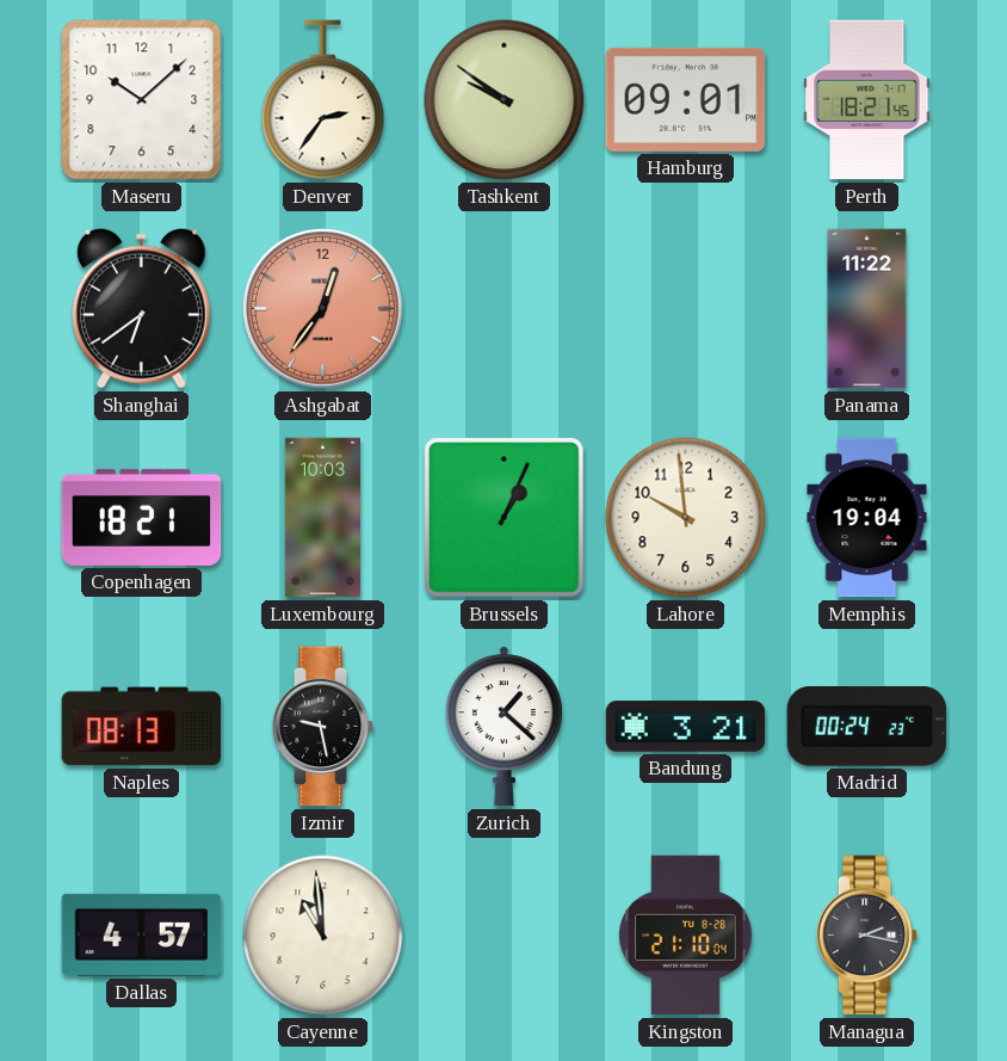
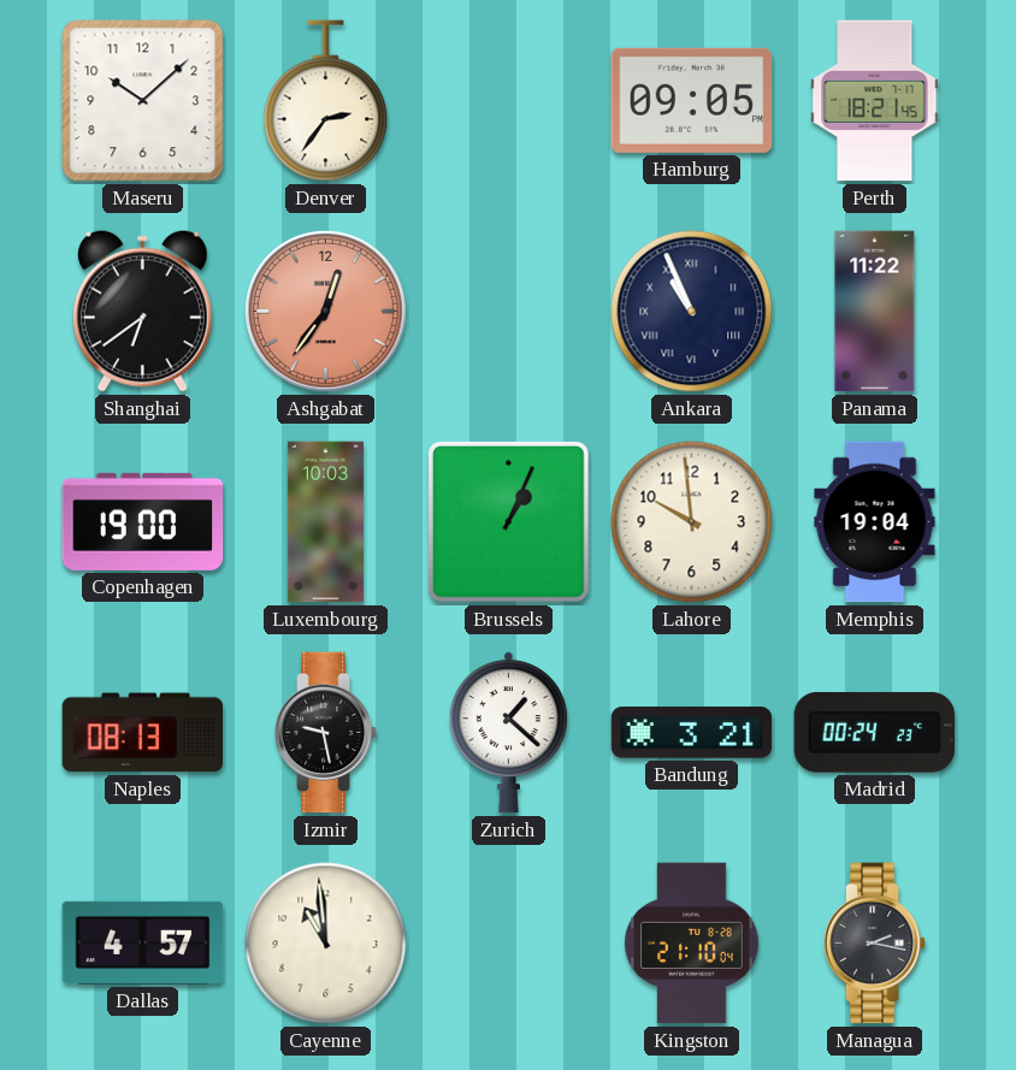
Tashkent: 9:51 -> none
Hamburg: 09:01 -> 09:05
Ankara: none -> 10:56
Copenhagen: 18:21 -> 19:00
